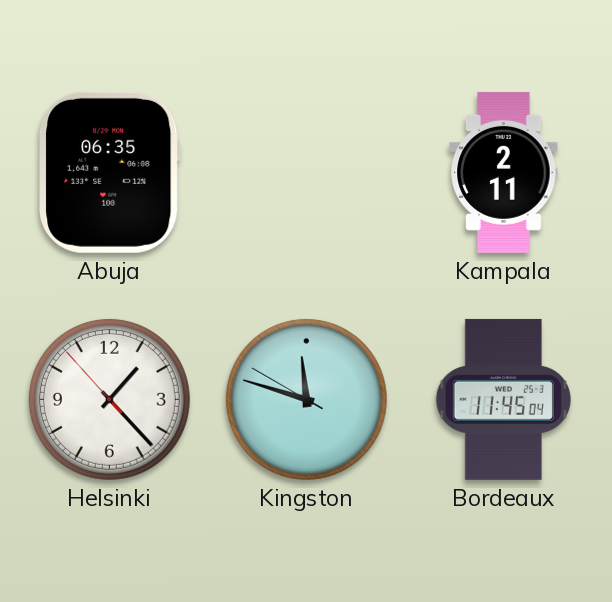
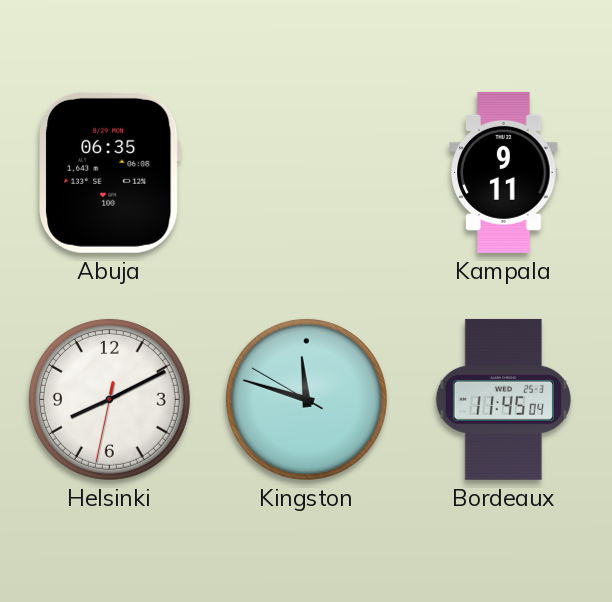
Kampala: 2:11 -> 9:11
Helsinki: 1:22 -> 8:10
